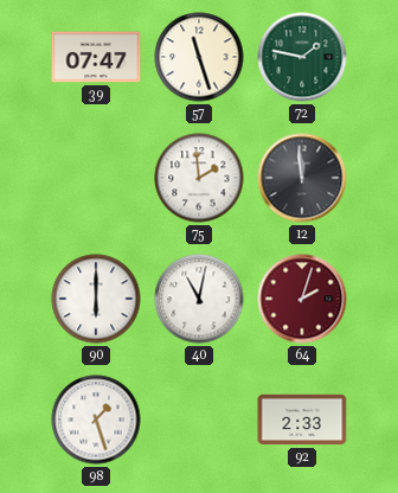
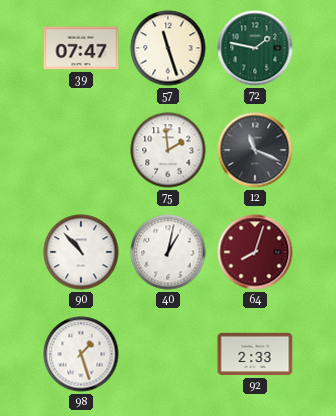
12: 11:59 -> 11:19
90: 6:00 -> 10:53
40: 11:02 -> 1:02
64: 2:03 -> 8:03
